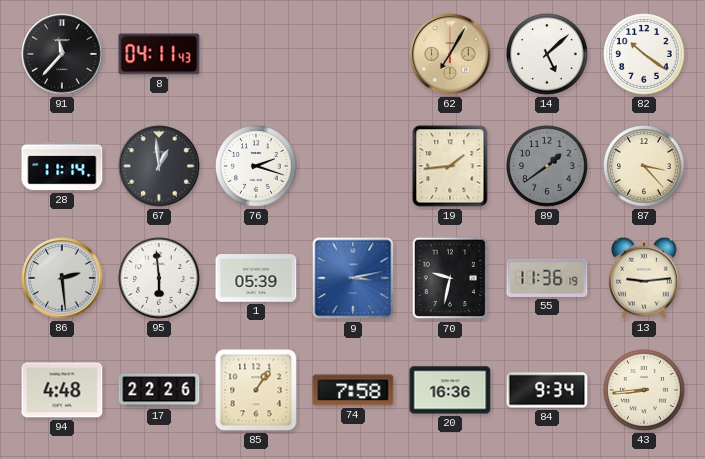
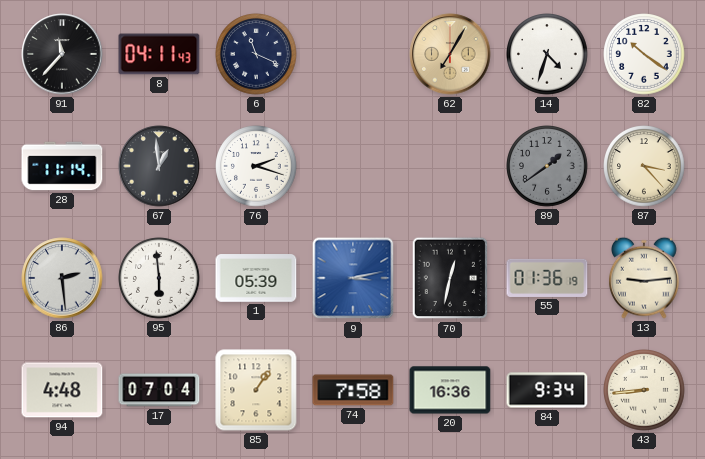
6: none -> 11:19
14: 5:08 -> 4:33
19: 1:44 -> none
70: 9:32 -> 12:32
55: 11:36 -> 01:36
17: 22:26 -> 07:04
